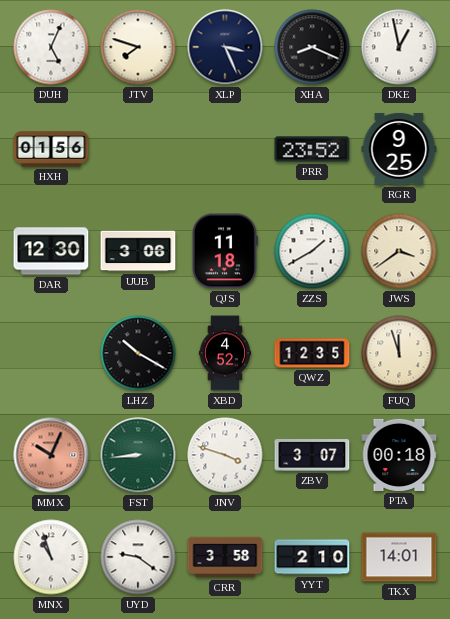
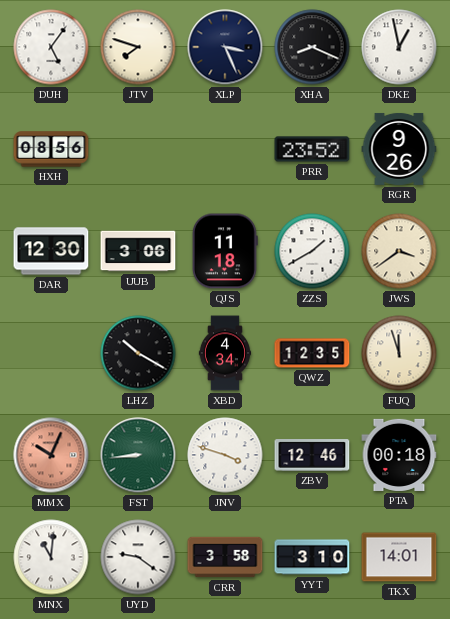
DUH: 5:04 -> 5:06
HXH: 01:56 -> 08:56
RGR: 9:25 -> 9:26
XBD: 4:52 -> 4:34
ZBV: 3:07 -> 12:46
MNX: 10:57 -> 11:01
YYT: 2:10 -> 3:10
